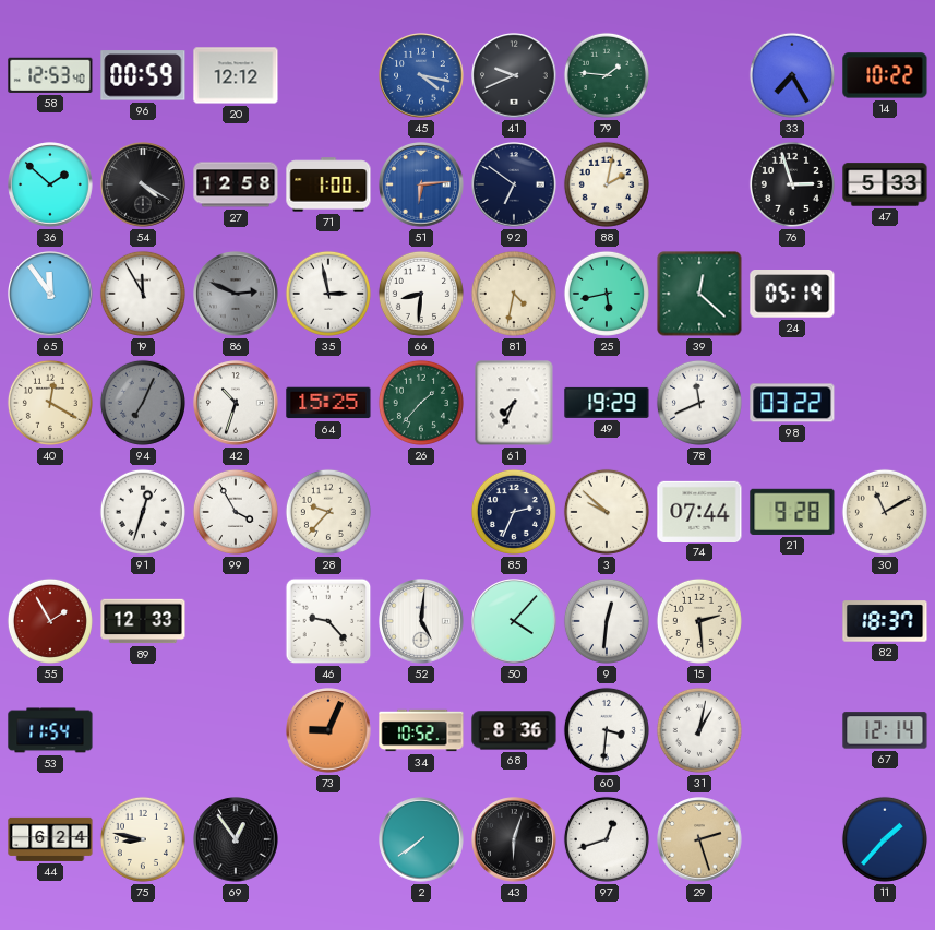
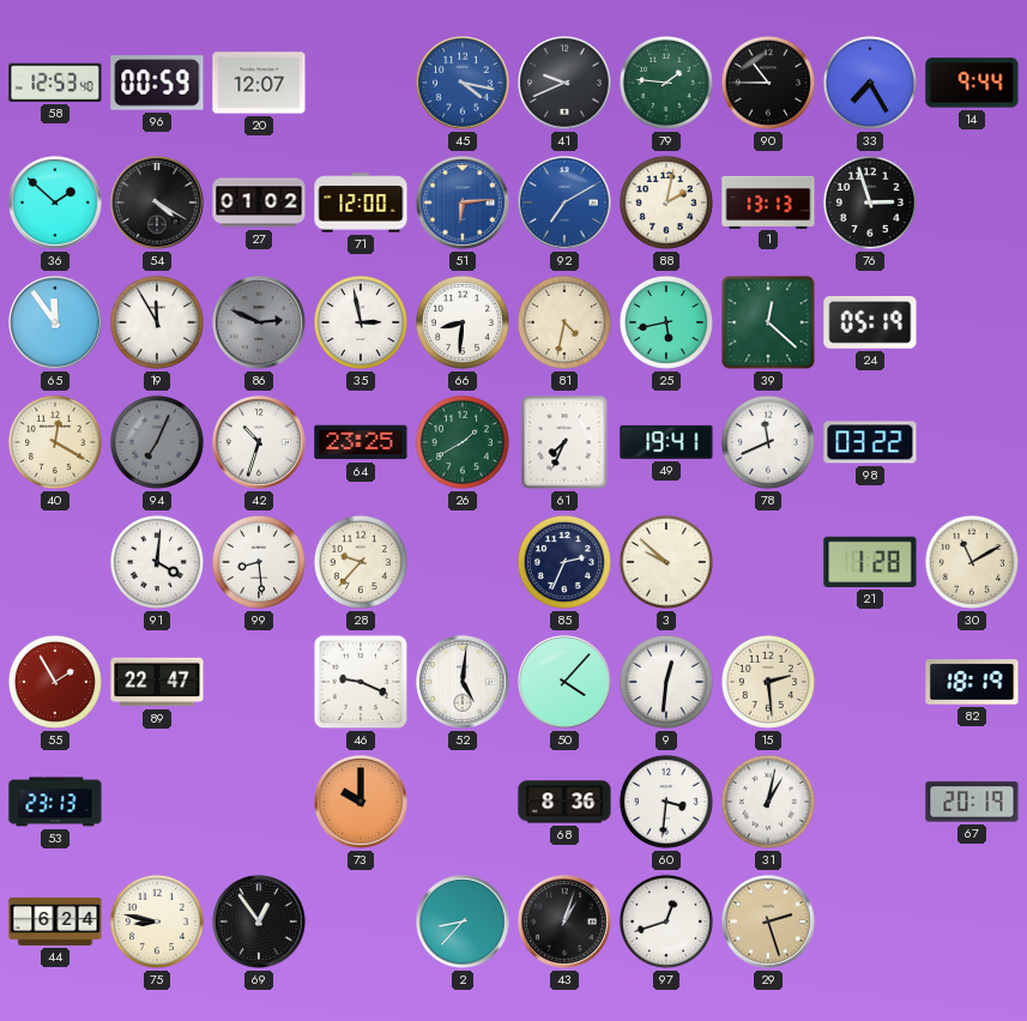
20: 12:12 -> 12:07
90: none -> 10:45
14: 10:22 -> 9:44
27: 12:58 -> 01:02
71: 1:00 -> 12:00
92: 6:51 -> 7:10
92 dial: navy -> blue
1: none -> 13:13
47: 5:33 -> none
64: 15:25 -> 23:25
26: 1:37 -> 1:40
49: 19:29 -> 19:41
91: 12:33 -> 4:01
99: 3:55 -> 8:29
74: 07:44 -> none
21: 9:28 -> 1:28
89: 12:33 -> 22:47
46: 9:23 -> 9:19
82: 18:37 -> 18:19
53: 11:54 -> 23:13
73: 9:04 -> 10:00
34: 10:52 -> none
67: 12:14 -> 20:19
2: 7:39 -> 8:37
43: 6:03 -> 1:03
11: 1:37 -> none
